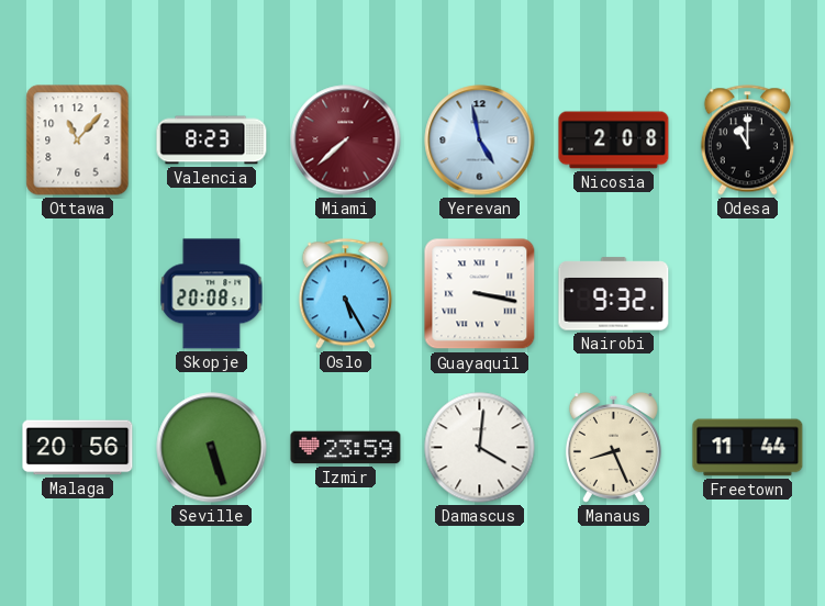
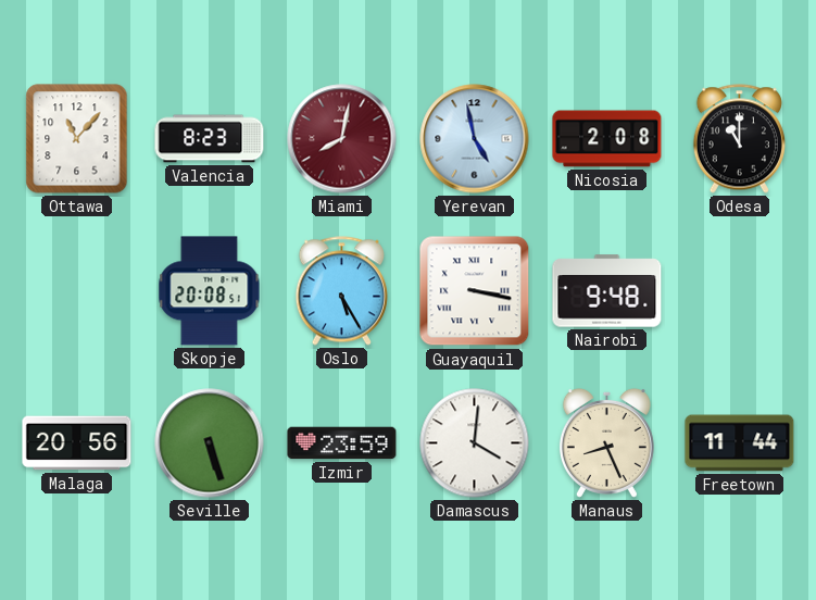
Miami: 7:38 -> 8:02
Nairobi: 9:32 -> 9:48
